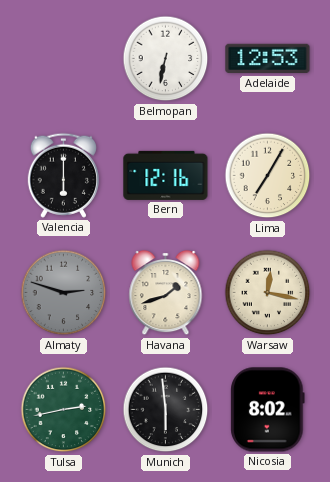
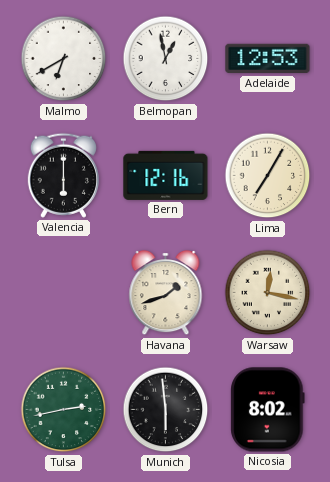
Malmo: none -> 6:40
Belmopan: 6:32 -> 12:58
Almaty: 2:48 -> none
